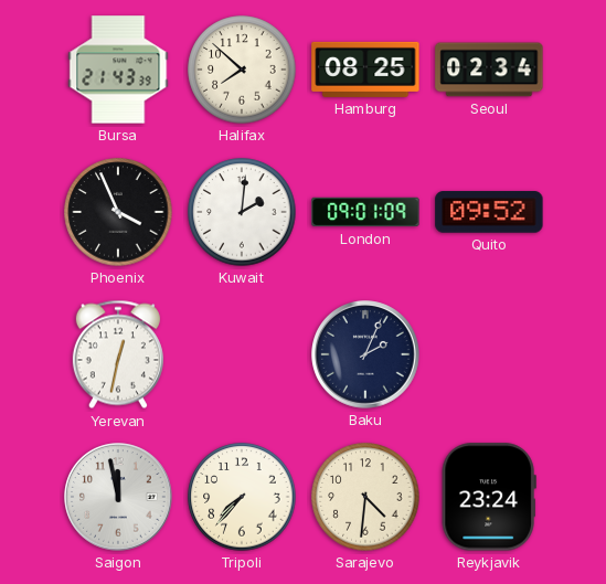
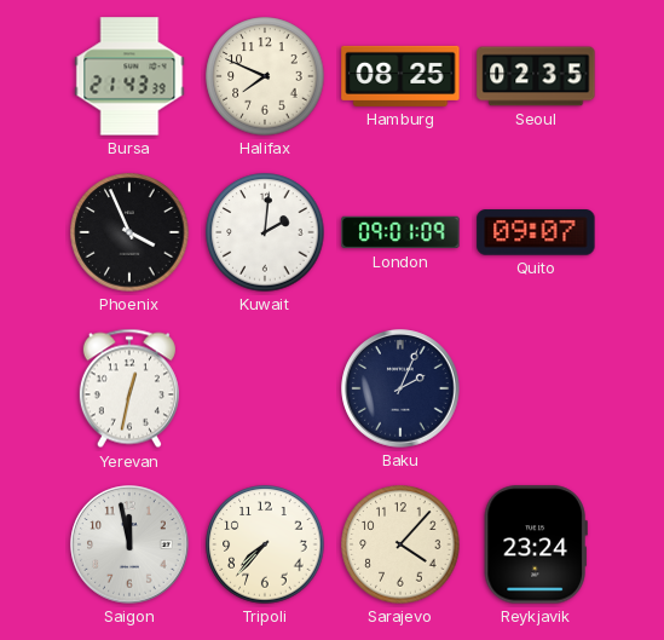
Halifax: 7:52 -> 7:49
Seoul: 02:34 -> 02:35
Quito: 09:52 -> 09:07
Sarajevo: 4:31 -> 4:07
